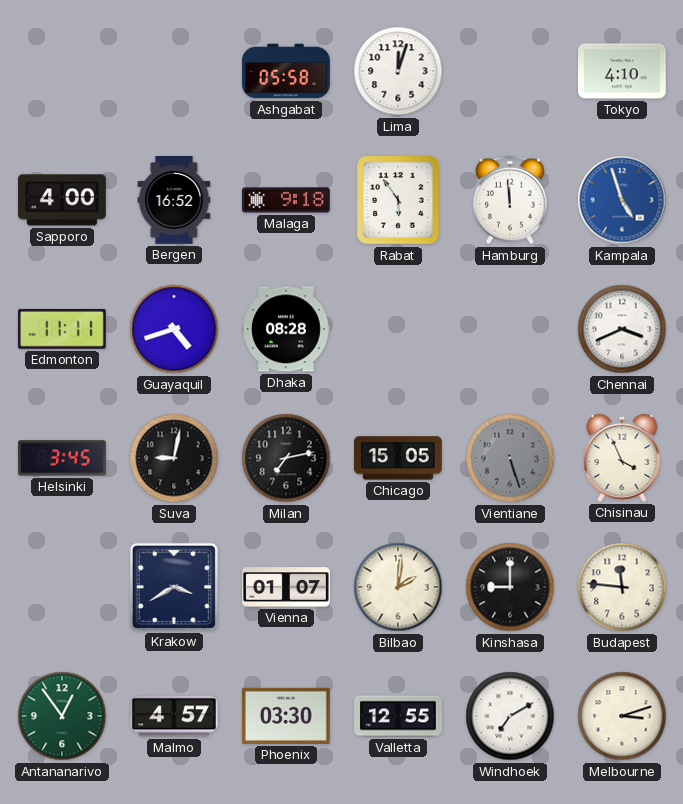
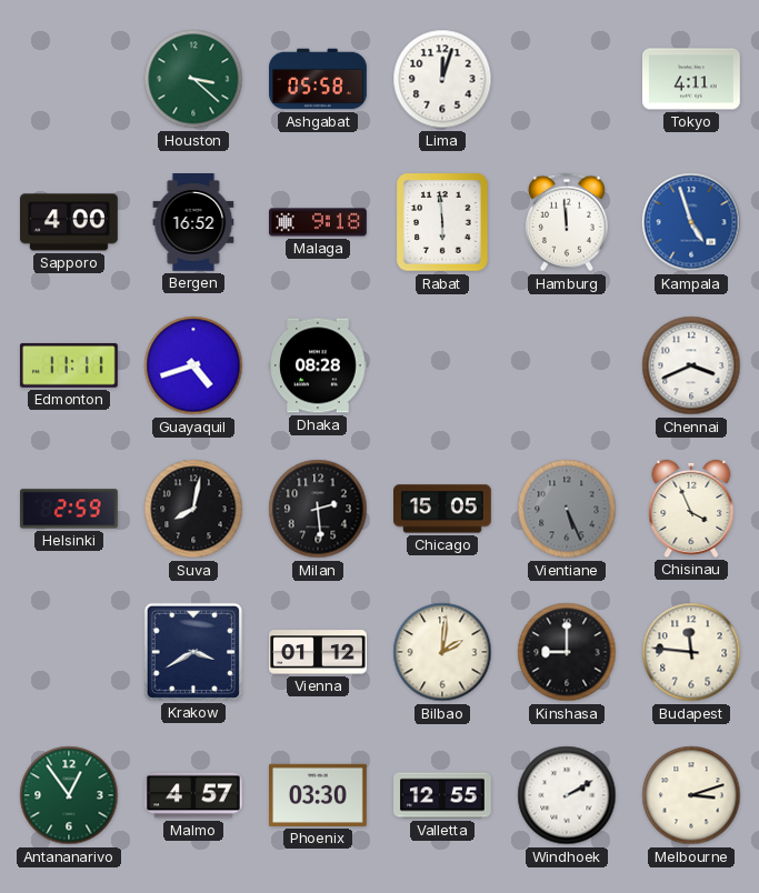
Houston: none -> 3:22
Tokyo: 4:10 -> 4:11
Rabat: 5:54 -> 5:59
Helsinki: 3:45 -> 2:59
Suva: 9:02 -> 8:02
Milan: 7:13 -> 2:29
Vientiane: 5:27 -> 5:26
Vienna: 01:07 -> 01:12
Windhoek: 7:10 -> 2:10
